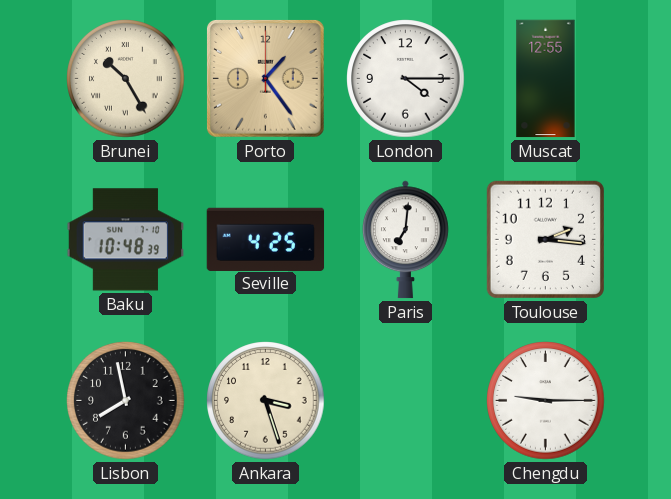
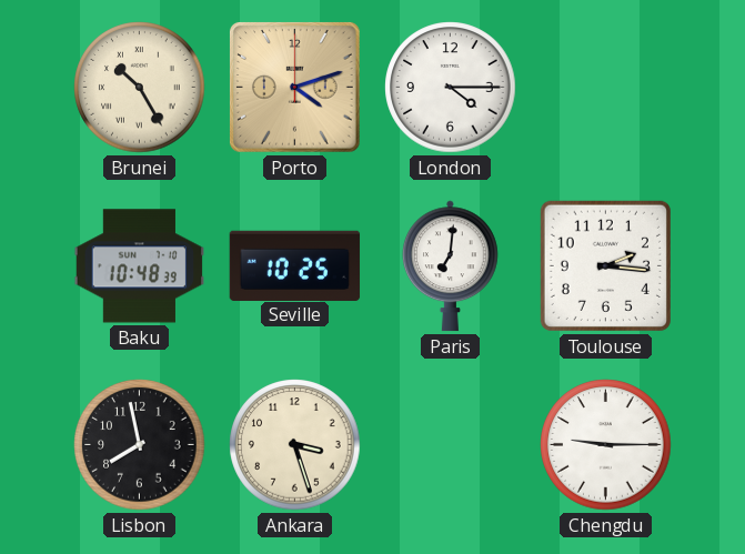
Porto: 1:24 -> 4:12
Muscat: 12:55 -> none
Seville: 4:25 -> 10:25
